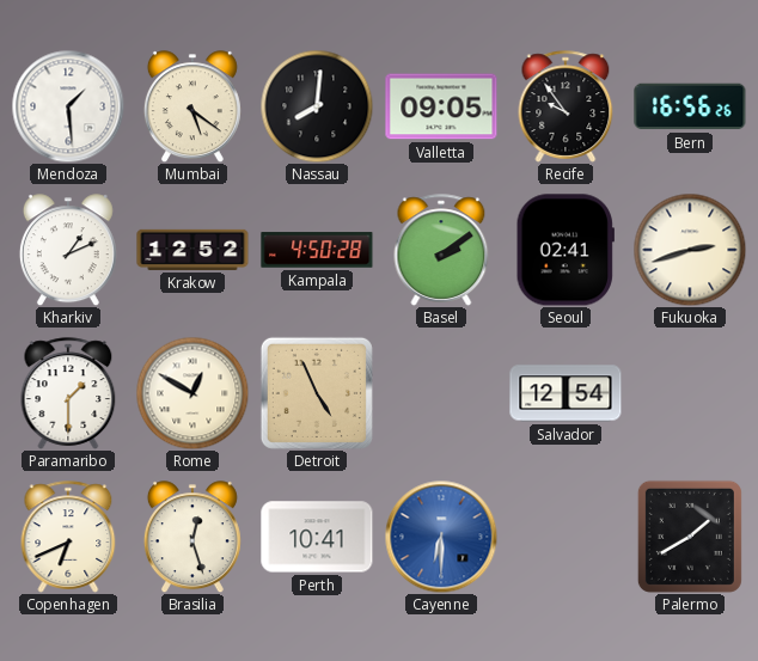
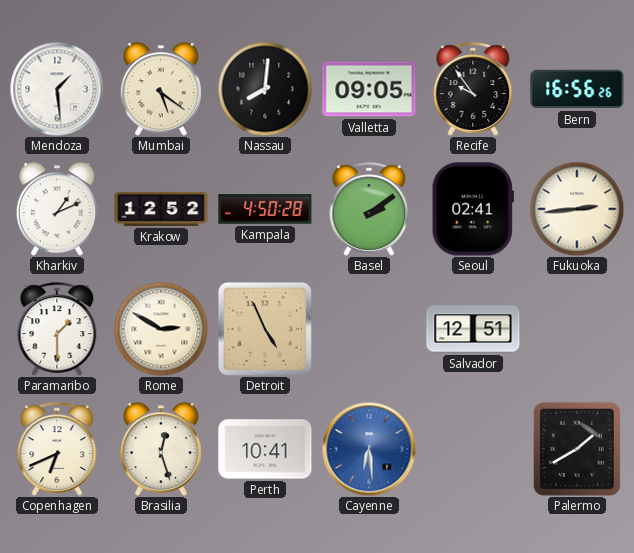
Fukuoka: 2:42 -> 2:44
Rome: 12:50 -> 2:50
Salvador: 12:54 -> 12:51
Cayenne: 6:30 -> 6:29
